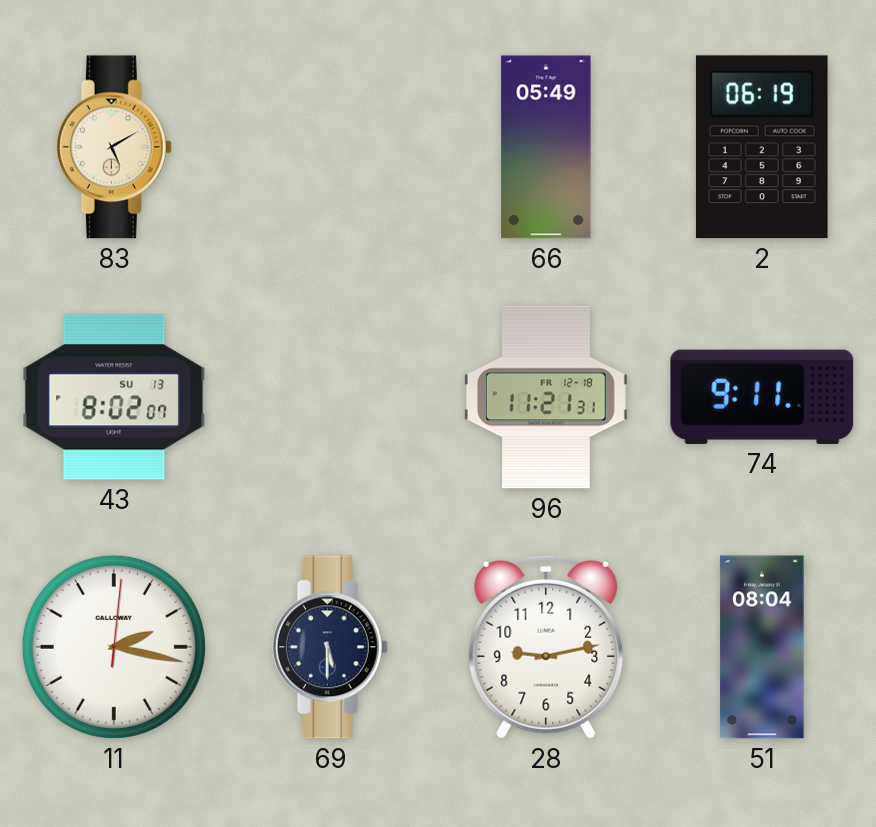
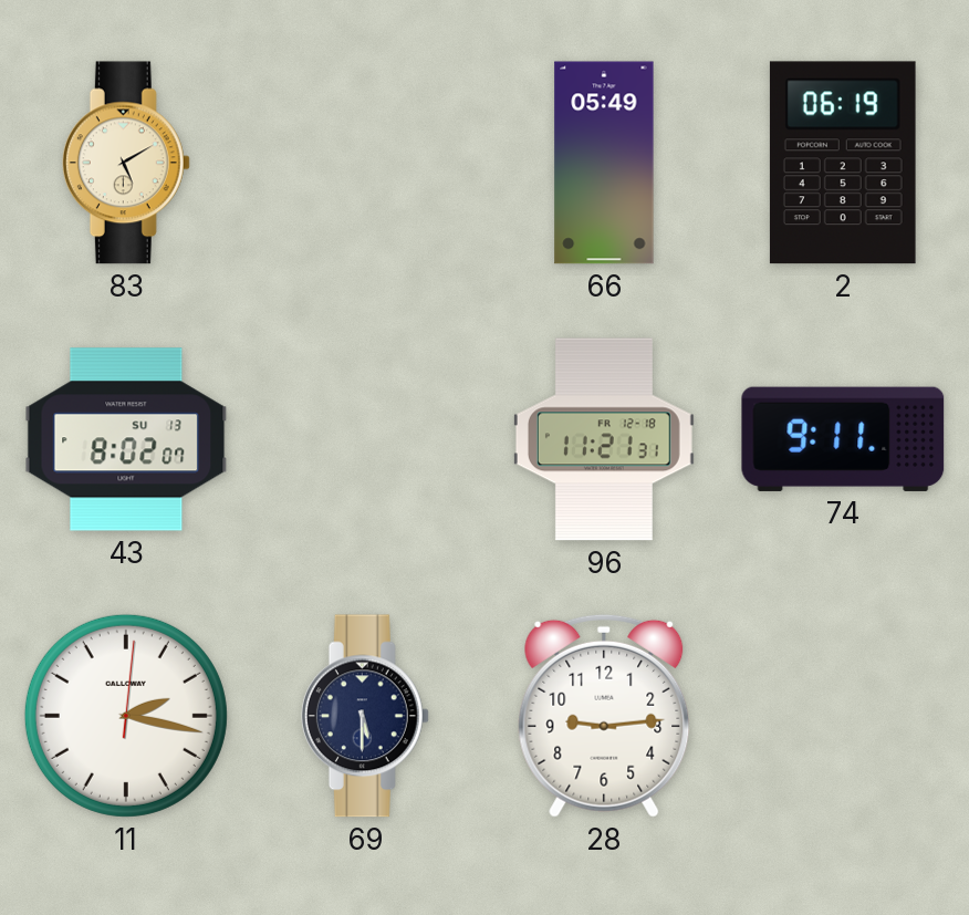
28: 9:13 -> 9:14
51: 08:04 -> none
